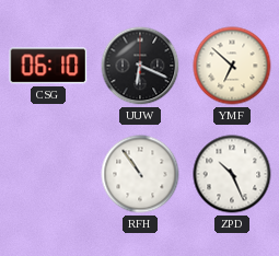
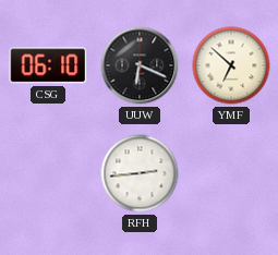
RFH: 10:54 -> 2:44
ZPD: 10:26 -> none
